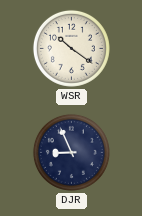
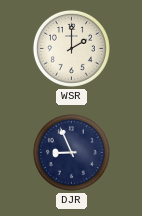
WSR: 10:21 -> 2:00
